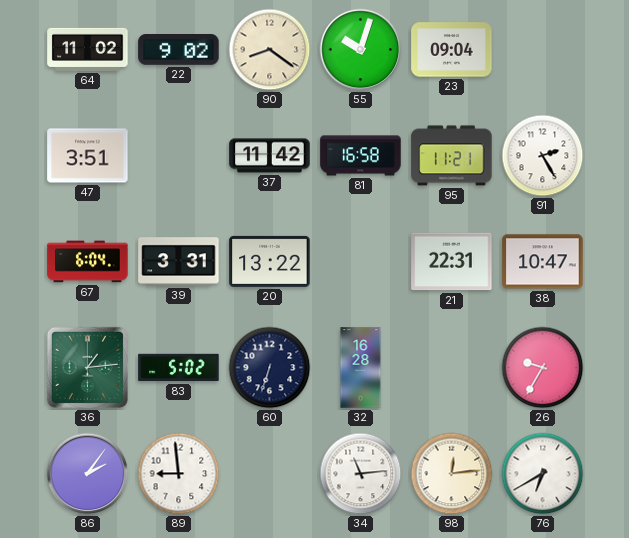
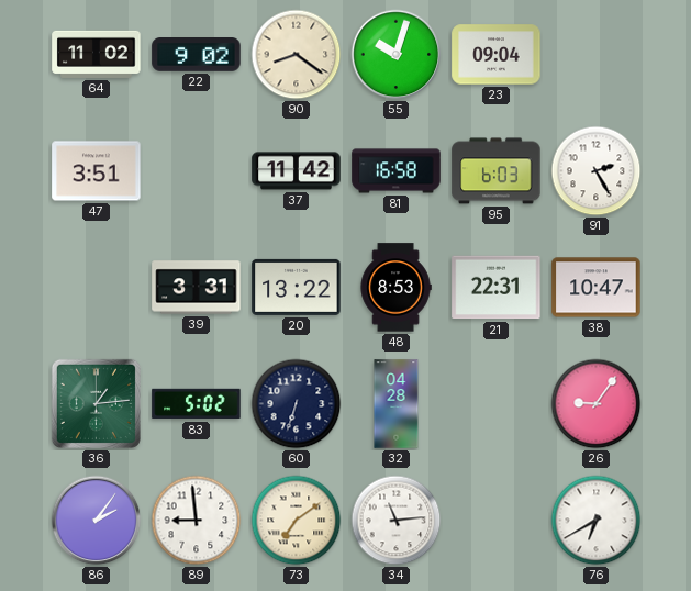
95: 11:21 -> 6:03
67: 6:04 -> none
48: none -> 8:53
32: 16:28 -> 04:28
26: 9:35 -> 9:06
73: none -> 7:09
98: 12:14 -> none
